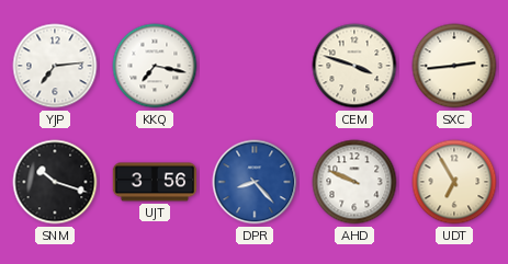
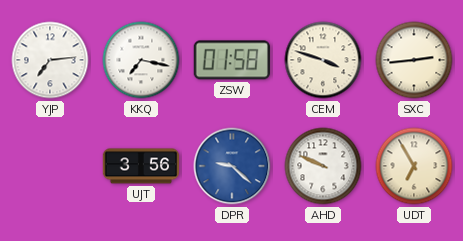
ZSW: none -> 01:58
SNM: 10:18 -> none
DPR: 8:23 -> 9:22
